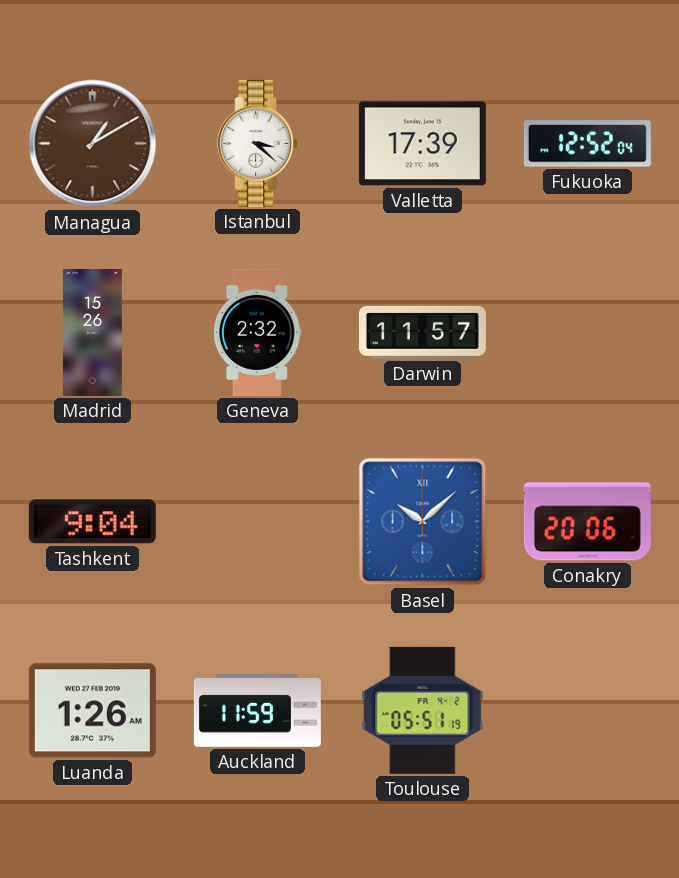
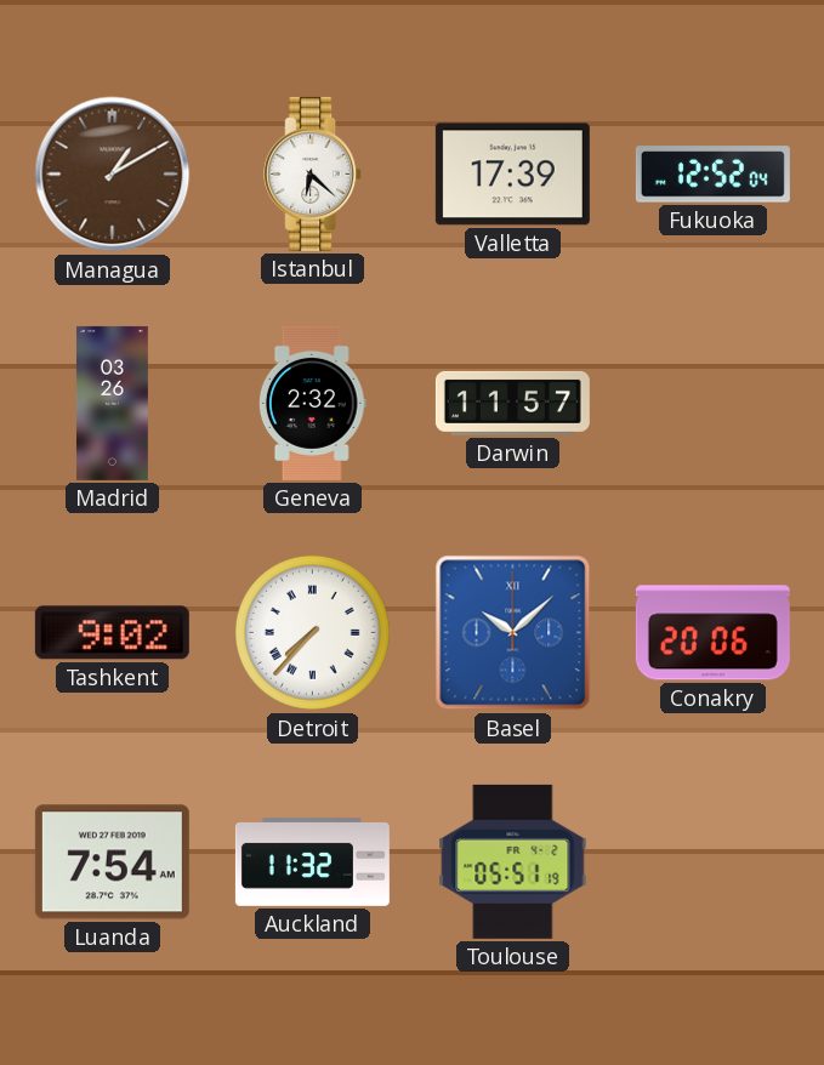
Istanbul: 3:22 -> 6:22
Madrid: 15:26 -> 03:26
Tashkent: 9:04 -> 9:02
Detroit: none -> 7:37
Luanda: 1:26 -> 7:54
Auckland: 11:59 -> 11:32
